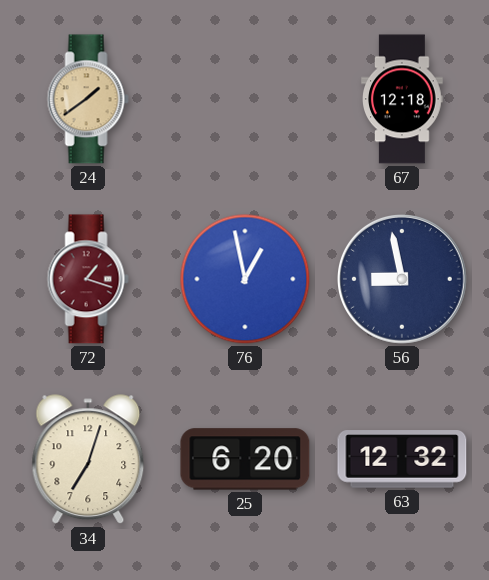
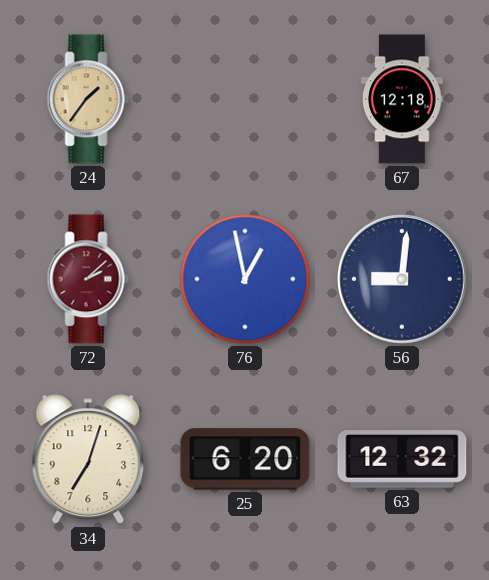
24: 1:39 -> 1:36
72: 1:18 -> 2:08
56: 8:58 -> 9:01
